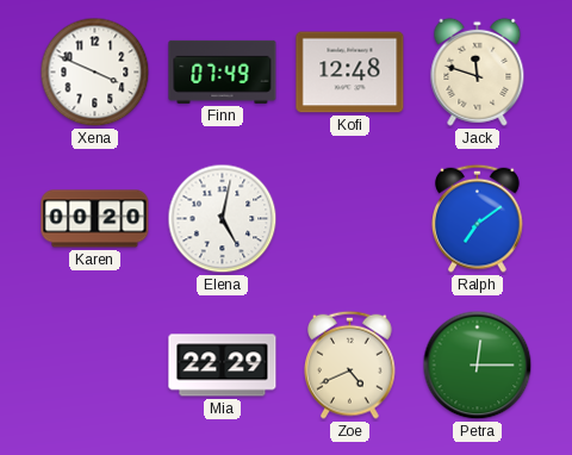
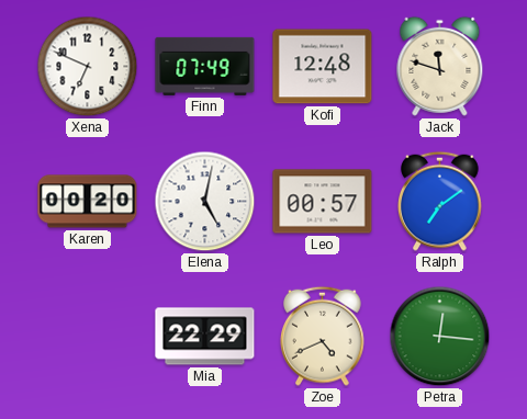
Xena: 3:49 -> 6:49
Leo: none -> 00:57
Petra: 12:15 -> 12:16
